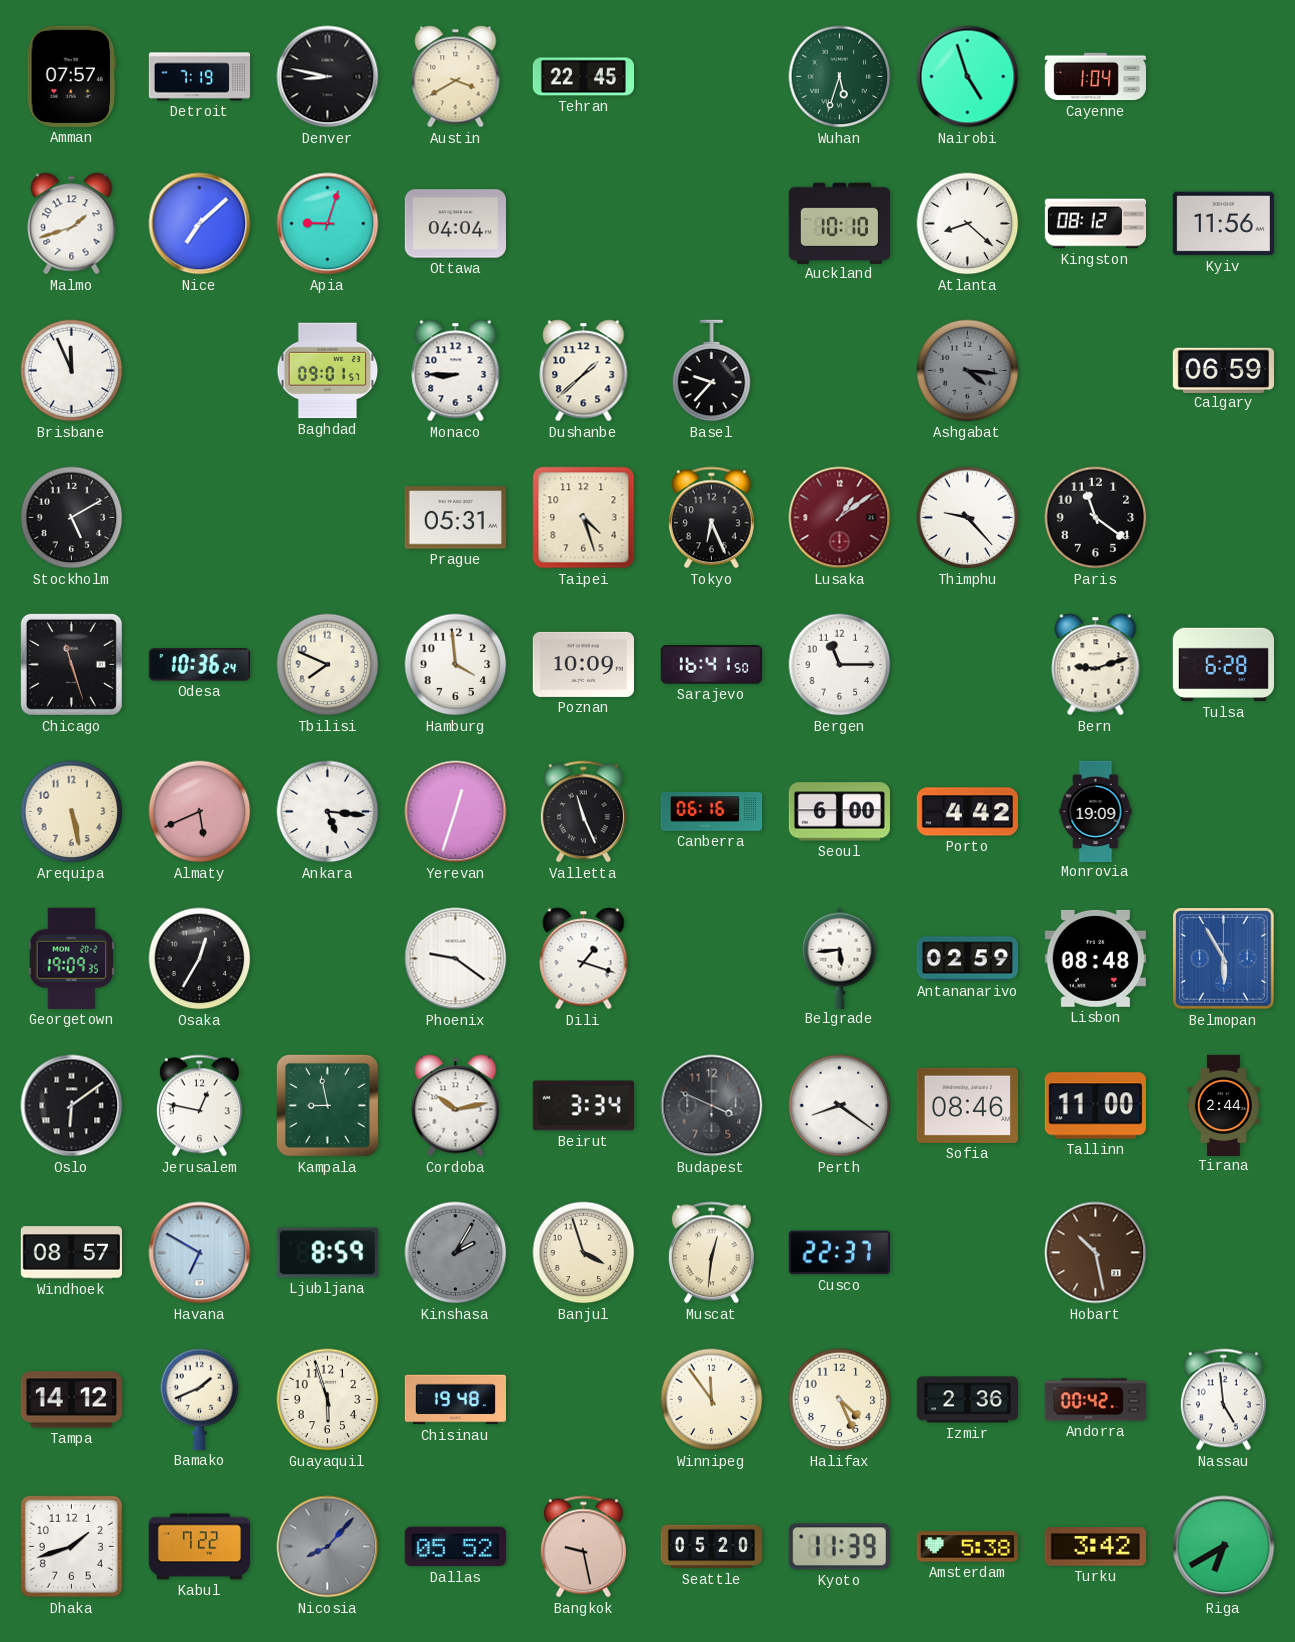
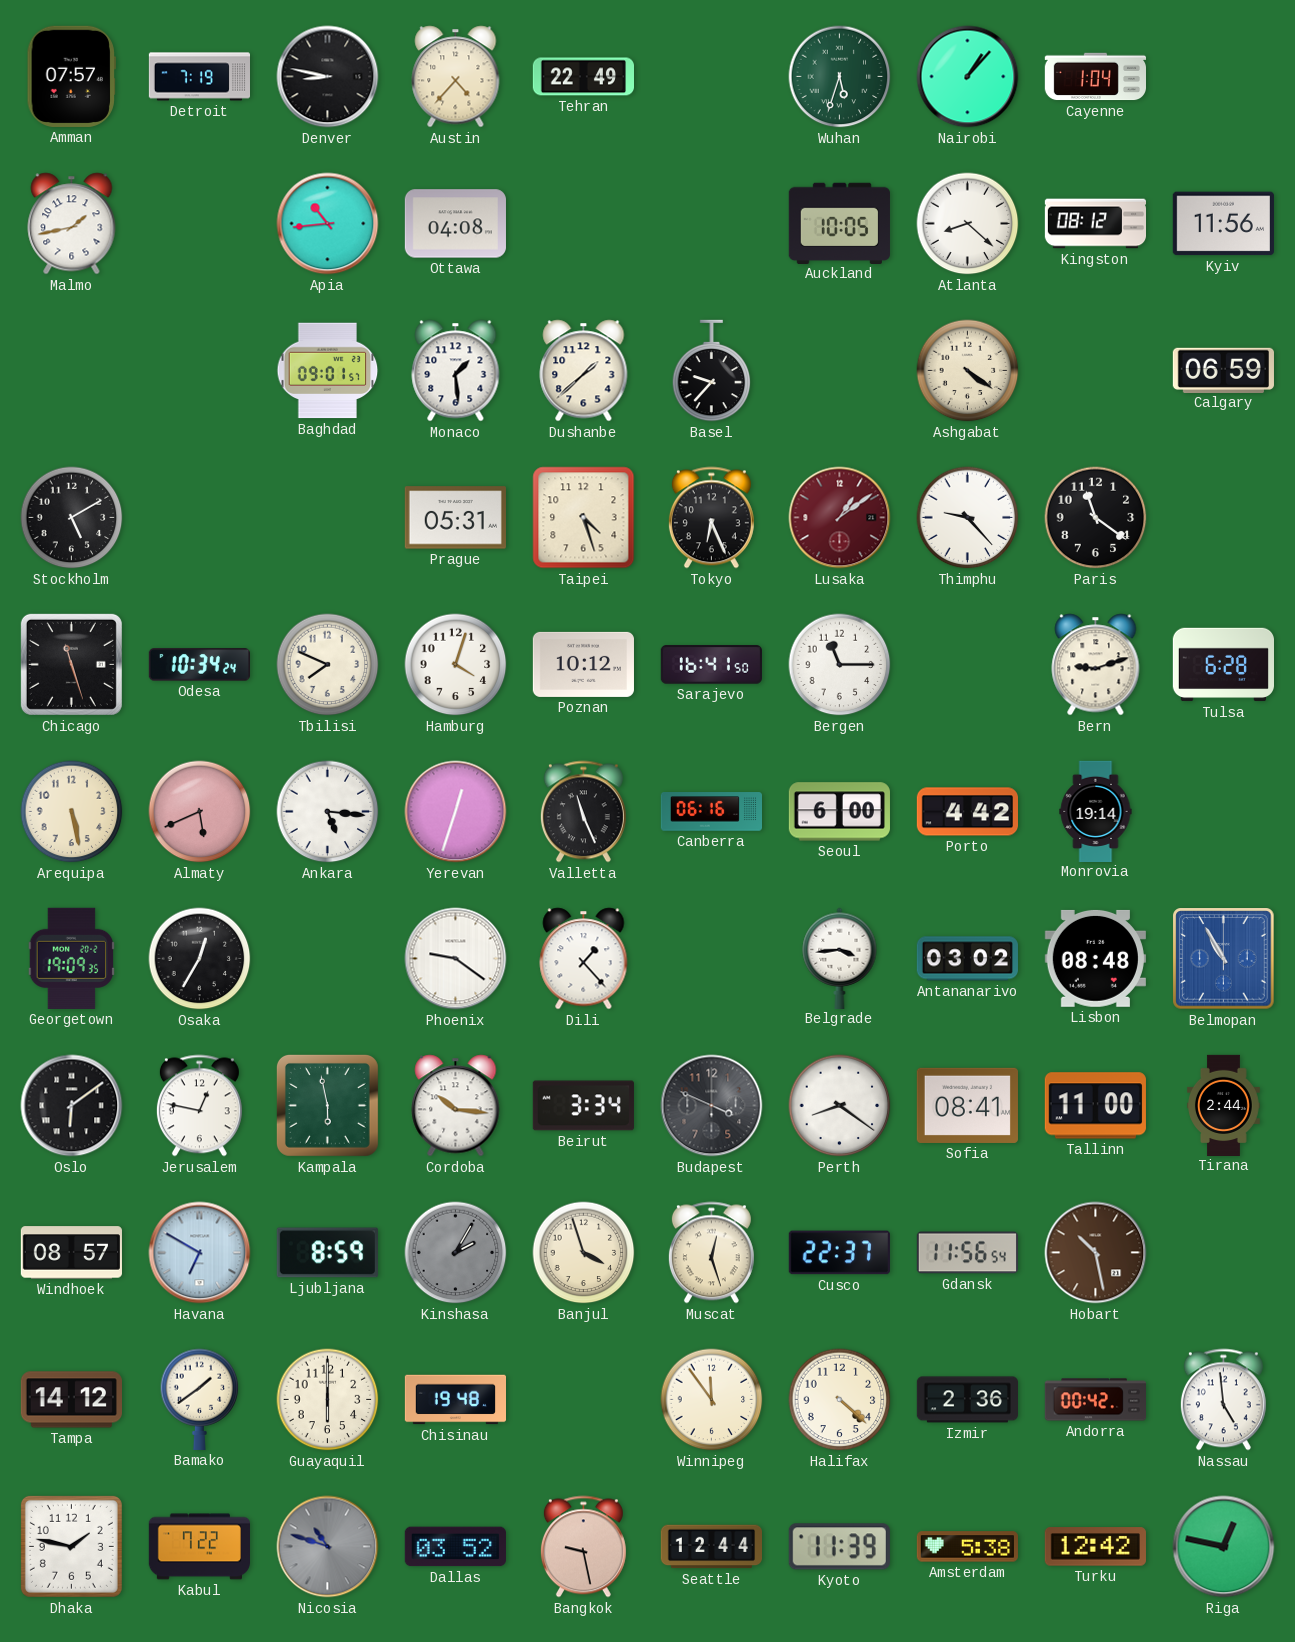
Austin: 3:40 -> 4:37
Tehran: 22:45 -> 22:49
Nairobi: 4:57 -> 1:07
Malmo: 1:42 -> 1:43
Nice: 7:08 -> none
Apia: 9:03 -> 10:44
Ottawa: 04:04 -> 04:08
Auckland: 10:10 -> 10:05
Brisbane: 11:56 -> none
Monaco: 8:45 -> 1:29
Ashgabat: 4:16 -> 4:21
Ashgabat dial: grey -> cream
Odesa: 10:36 -> 10:34
Hamburg: 3:59 -> 4:03
Poznan: 10:09 -> 10:12
Monrovia: 19:09 -> 19:14
Dili: 1:18 -> 1:23
Belgrade: 5:44 -> 3:44
Antananarivo: 02:59 -> 03:02
Belmopan: 5:55 -> 10:55
Kampala: 8:58 -> 5:58
Cordoba: 10:13 -> 10:16
Sofia: 08:46 -> 08:41
Muscat: 12:31 -> 12:27
Gdansk: none -> 11:56
Bamako: 1:41 -> 1:39
Guayaquil: 5:57 -> 6:00
Halifax: 4:26 -> 4:22
Dhaka: 1:42 -> 1:47
Nicosia: 8:07 -> 10:48
Dallas: 05:52 -> 03:52
Seattle: 05:20 -> 12:44
Turku: 3:42 -> 12:42
Riga: 6:40 -> 12:47
